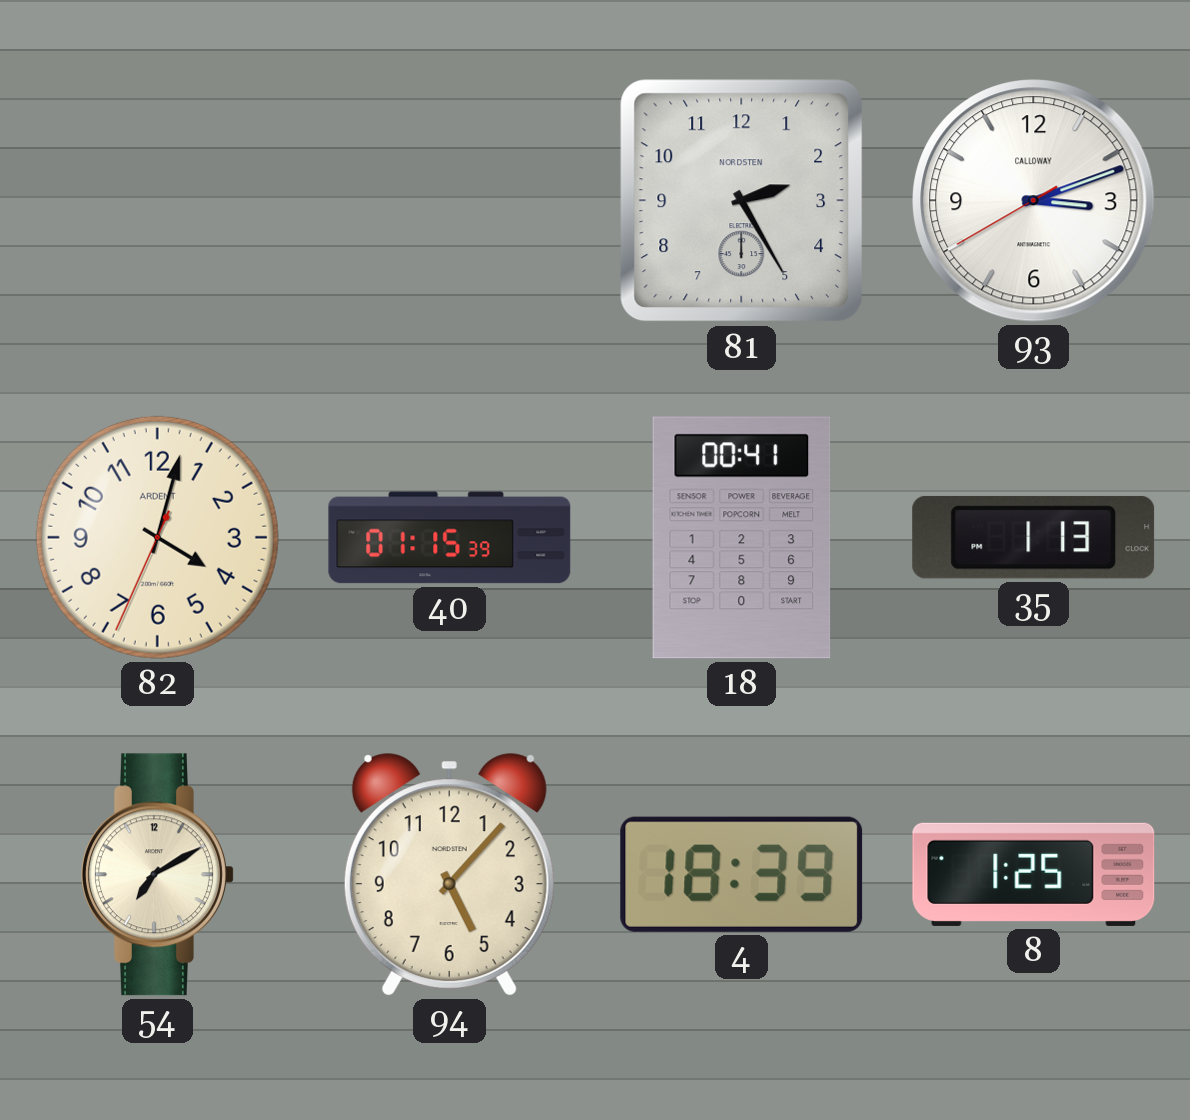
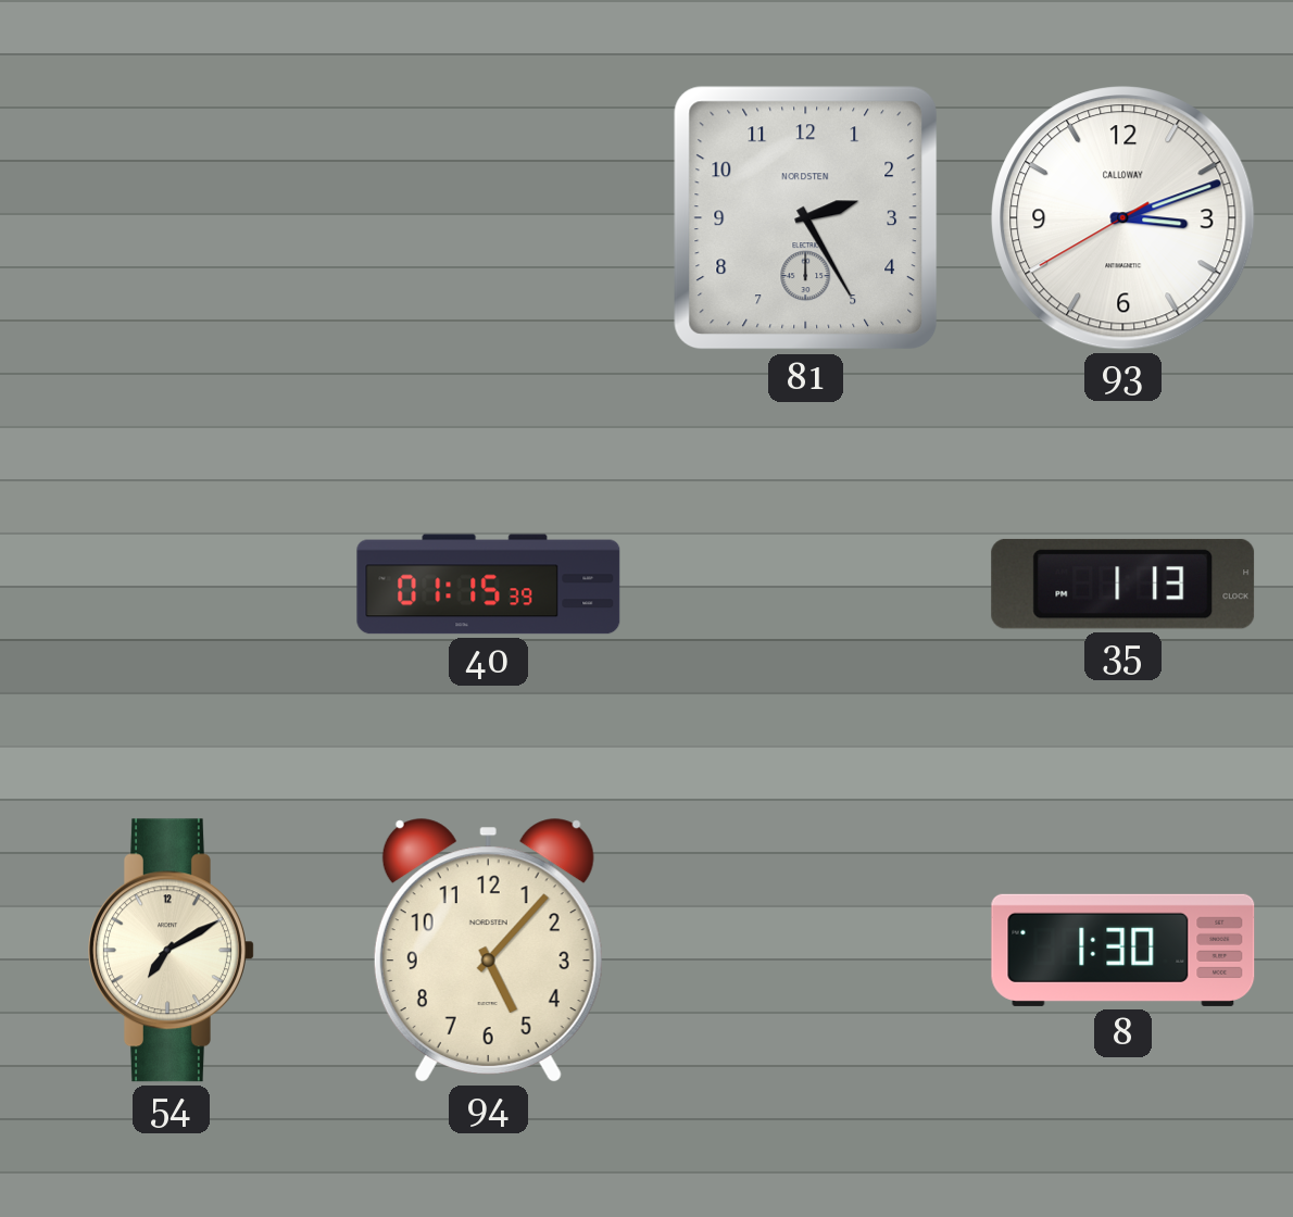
82: 4:02 -> none
18: 00:41 -> none
4: 18:39 -> none
8: 1:25 -> 1:30
